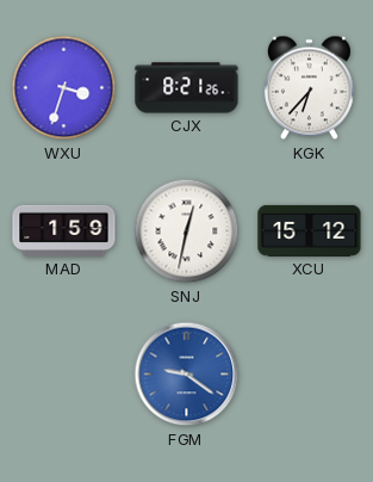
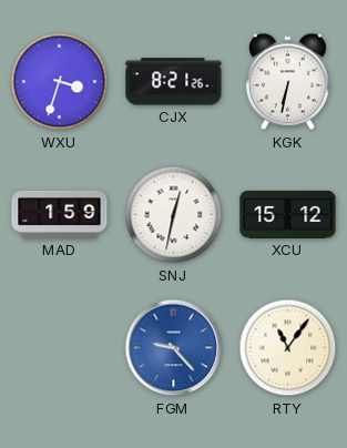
KGK: 6:37 -> 6:32
FGM: 9:21 -> 9:23
RTY: none -> 11:06
